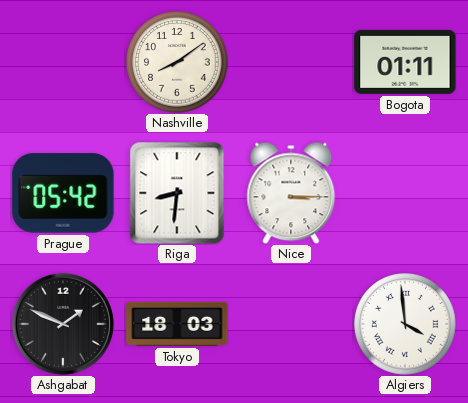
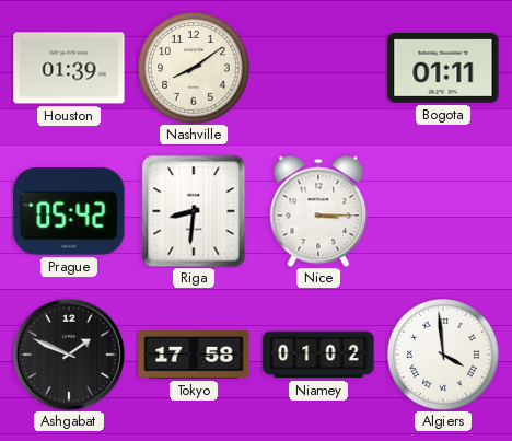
Houston: none -> 01:39
Tokyo: 18:03 -> 17:58
Niamey: none -> 01:02
